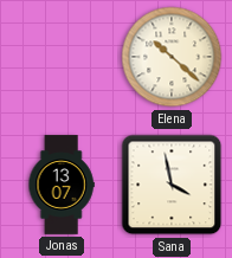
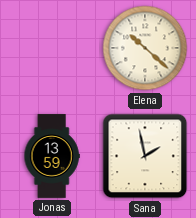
Jonas: 13:07 -> 13:59
Sana: 3:58 -> 1:58
